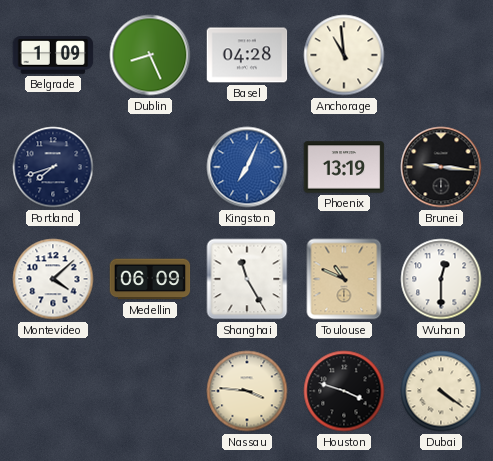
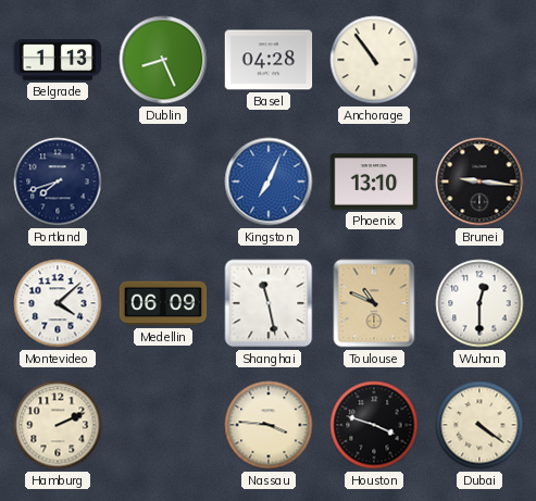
Belgrade: 1:09 -> 1:13
Anchorage: 10:59 -> 10:54
Phoenix: 13:19 -> 13:10
Shanghai: 11:25 -> 11:28
Hamburg: none -> 2:11
